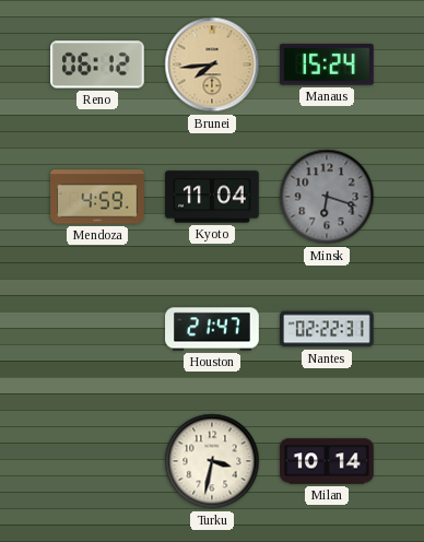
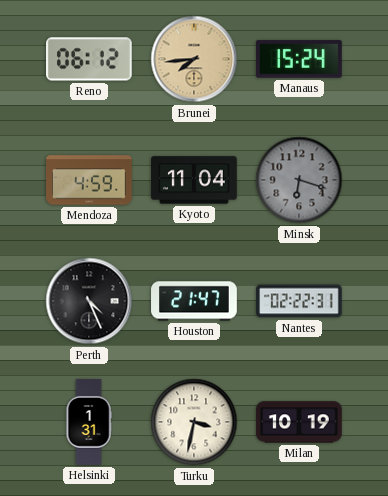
Perth: none -> 4:26
Helsinki: none -> 1:31
Milan: 10:14 -> 10:19
